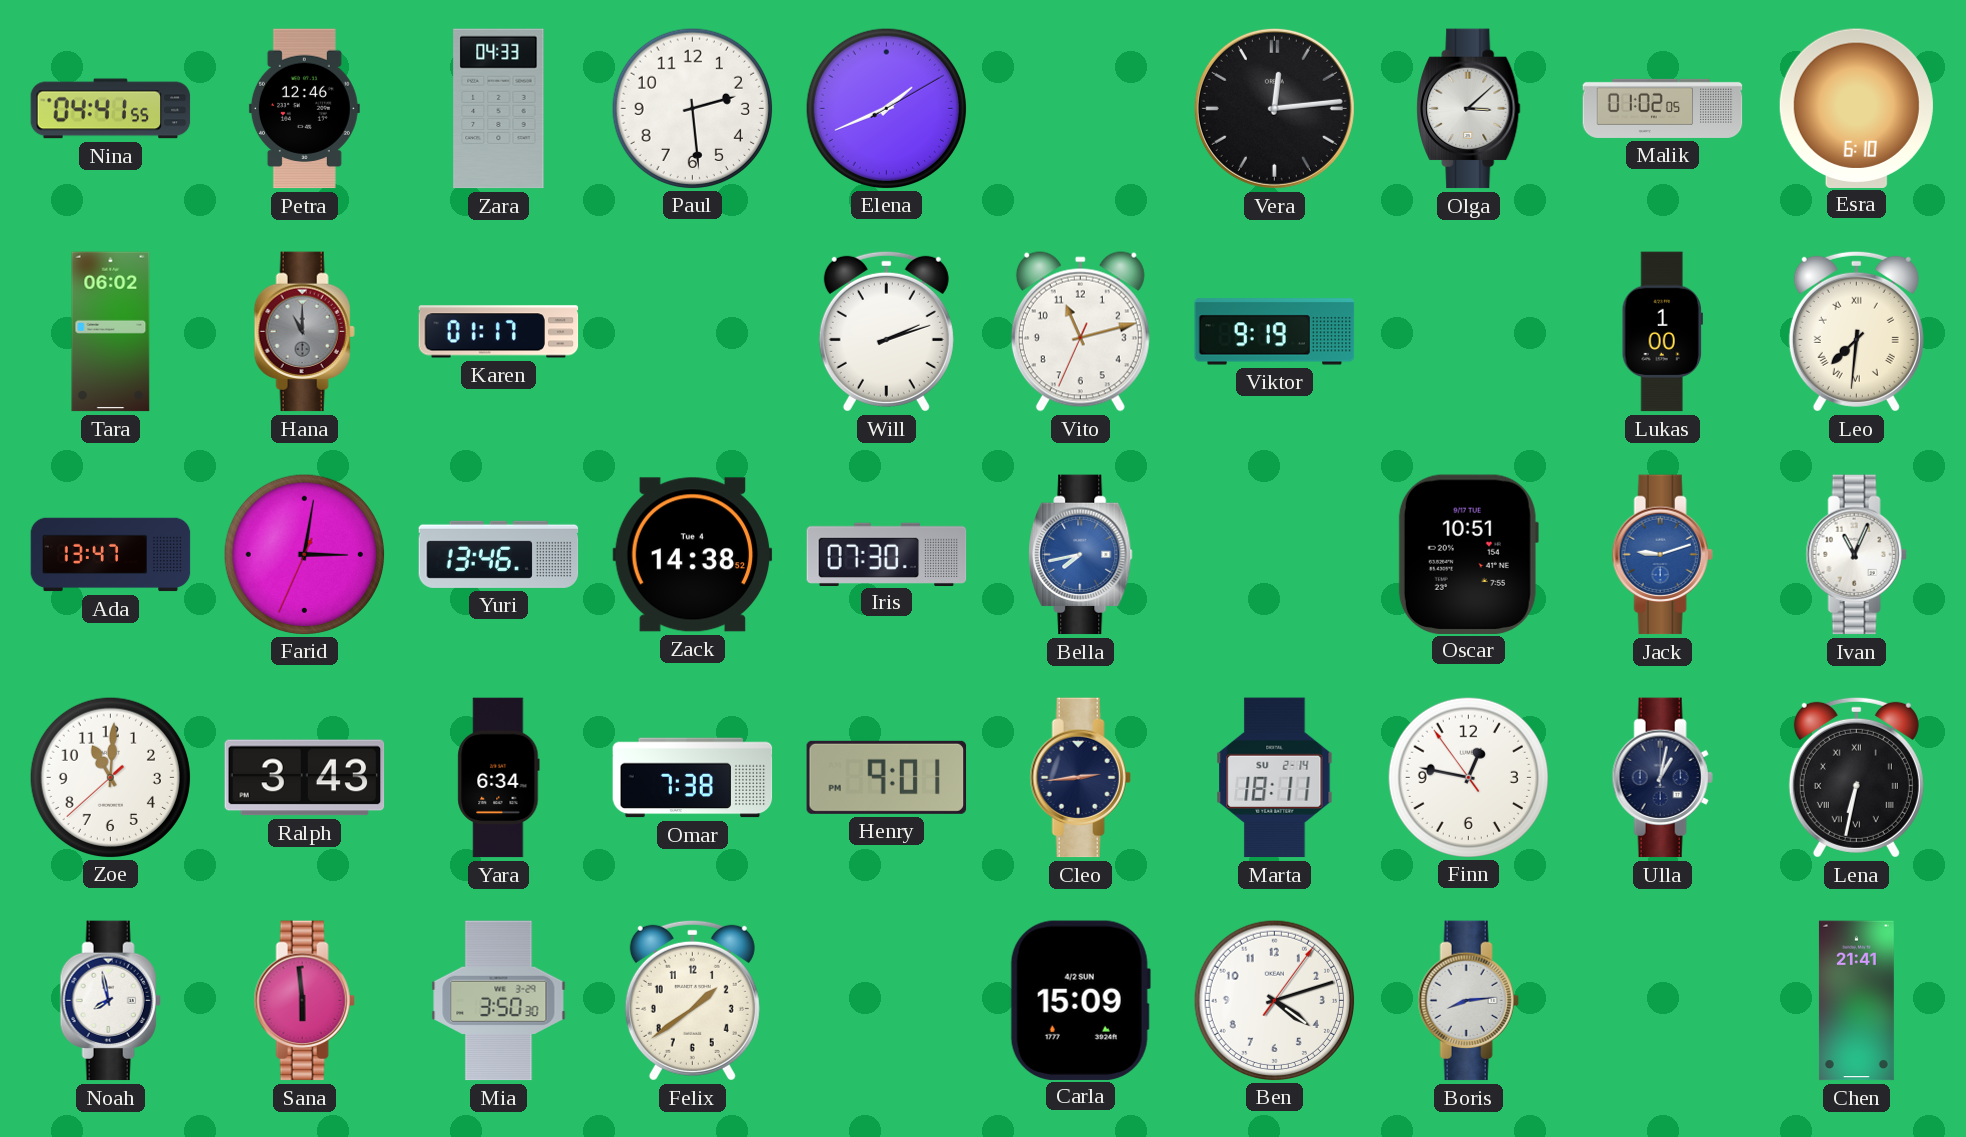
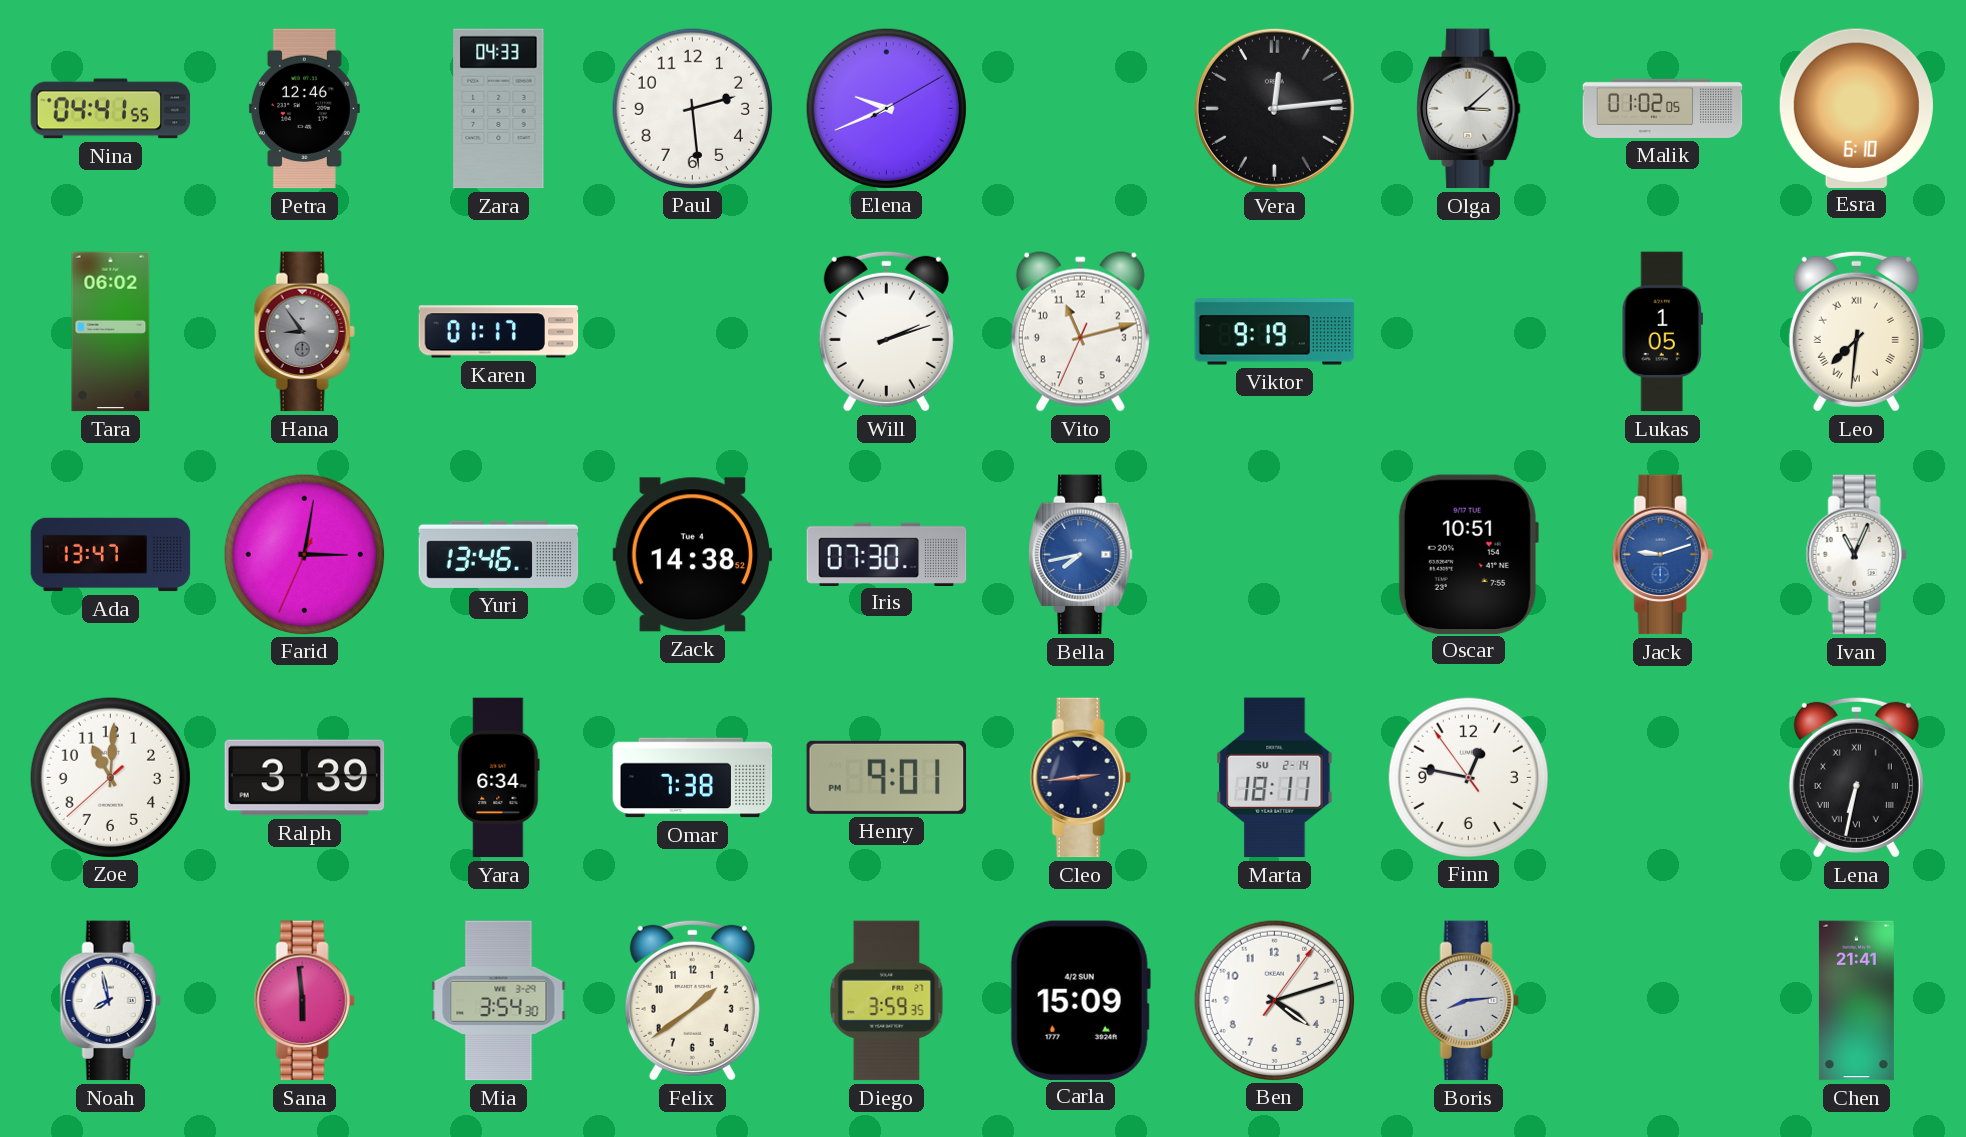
Elena: 1:41 -> 9:41
Hana: 11:00 -> 8:54
Lukas: 1:00 -> 1:05
Ralph: 3:43 -> 3:39
Ulla: 1:02 -> none
Mia: 3:50 -> 3:54
Diego: none -> 3:59
